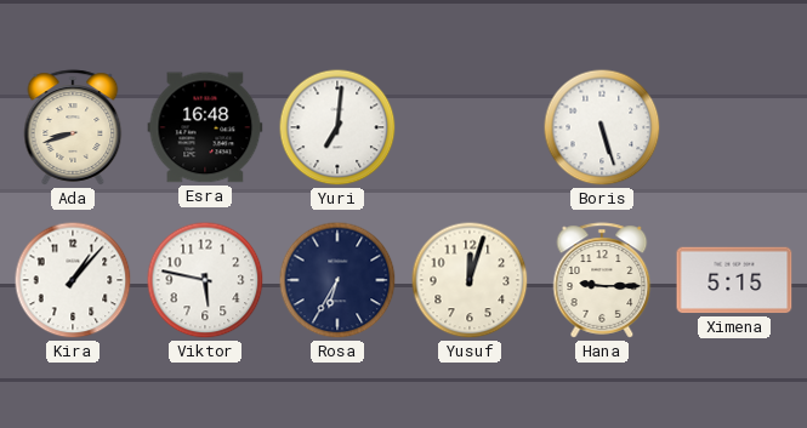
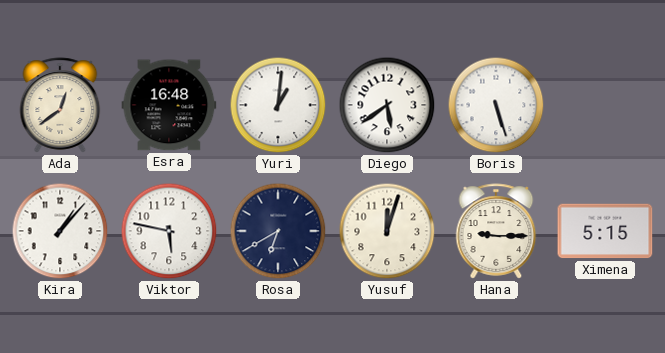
Ada: 8:42 -> 12:39
Yuri: 7:01 -> 1:01
Diego: none -> 5:39
Rosa: 6:35 -> 6:40
